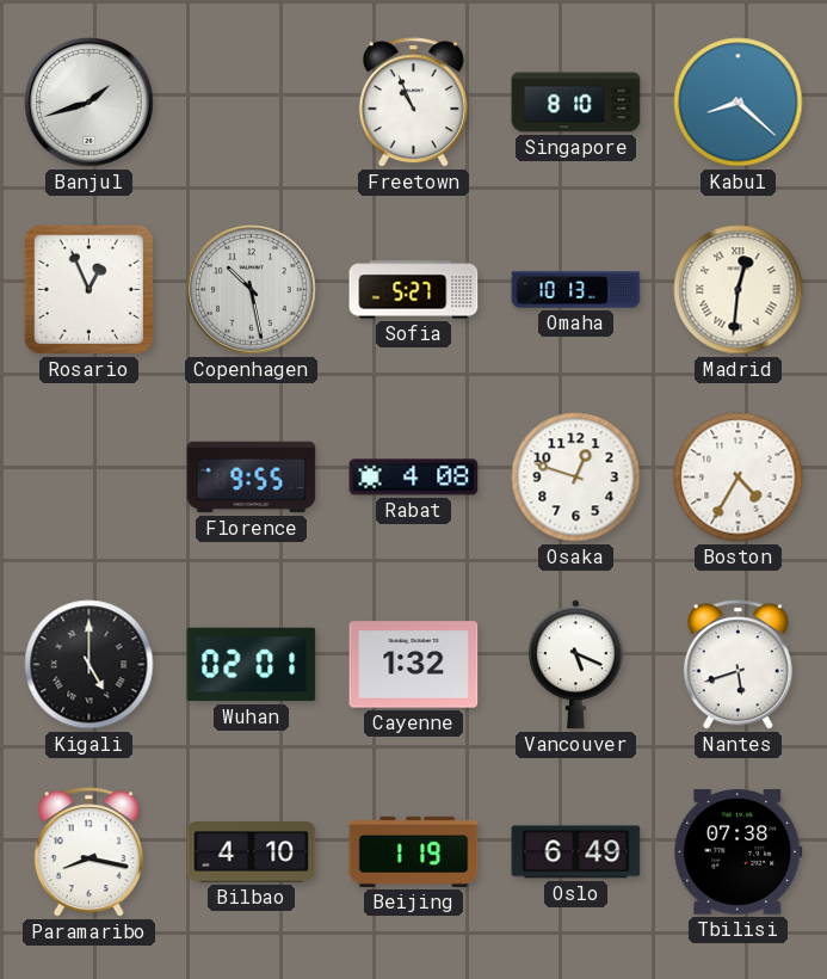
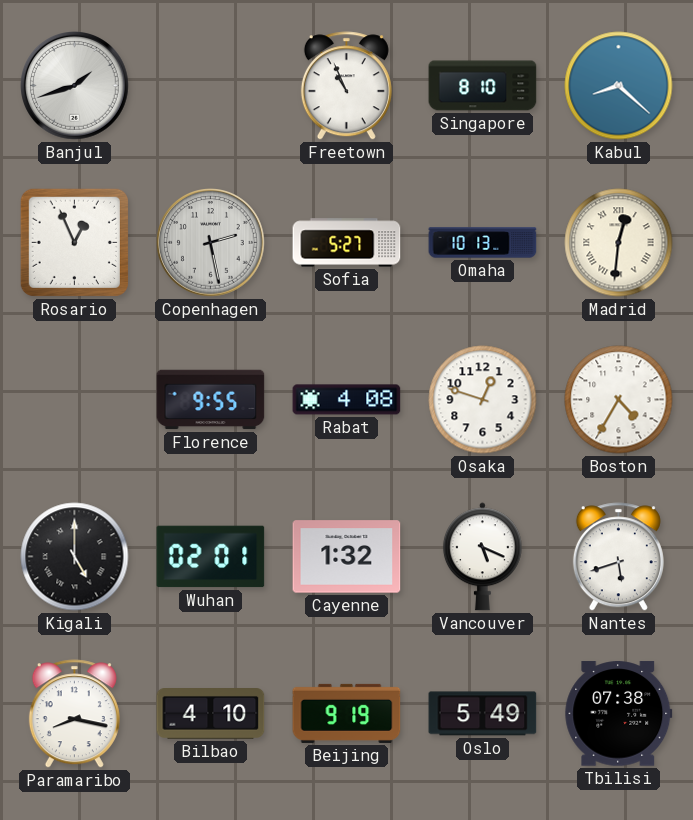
Copenhagen: 10:28 -> 2:28
Beijing: 1:19 -> 9:19
Oslo: 6:49 -> 5:49
